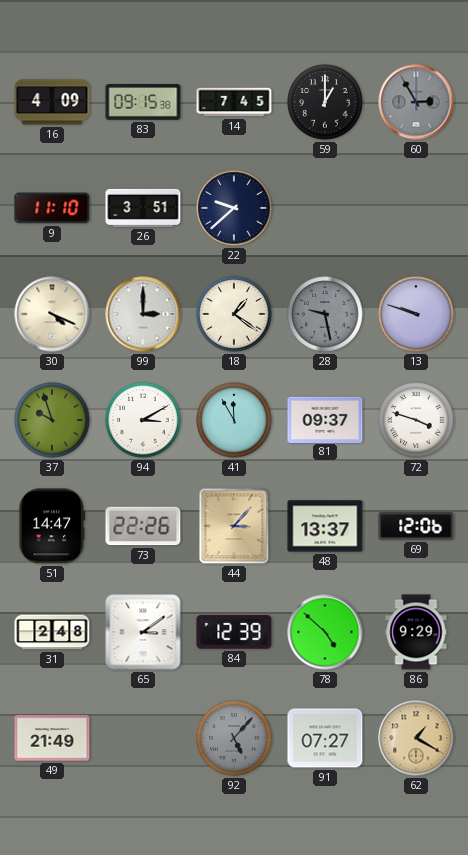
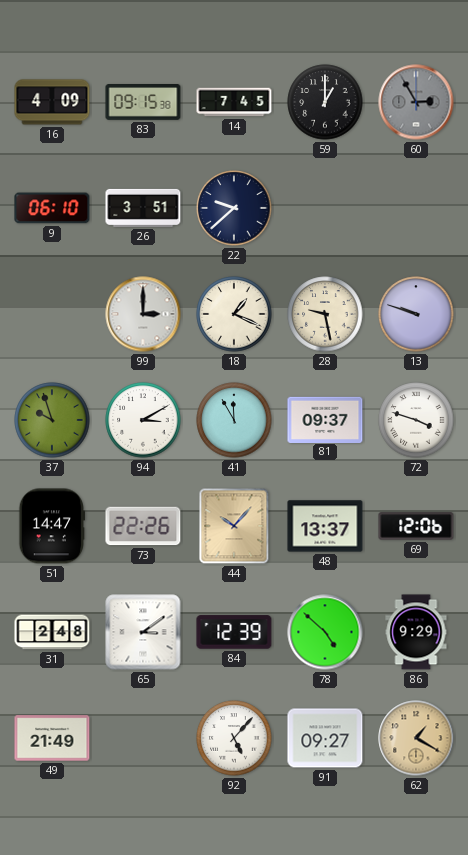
9: 11:10 -> 06:10
30: 4:19 -> none
18: 1:21 -> 1:19
28 dial: grey -> cream
44: 3:07 -> 10:07
92 dial: grey -> white
91: 07:27 -> 09:27
